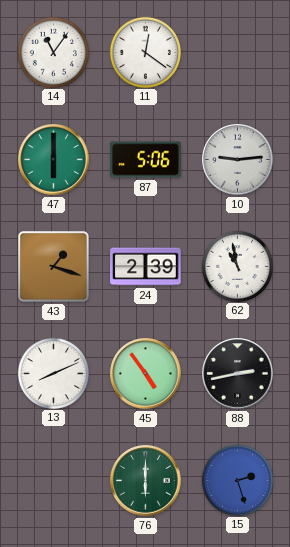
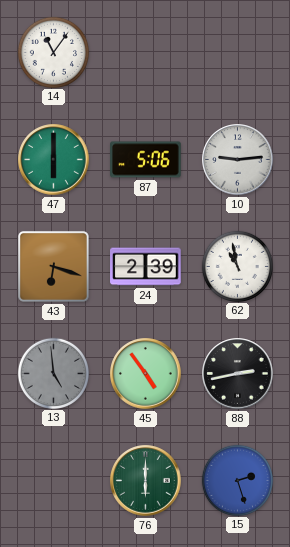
11: 12:21 -> none
43: 1:18 -> 6:18
13: 8:11 -> 4:59
13 dial: white -> grey
